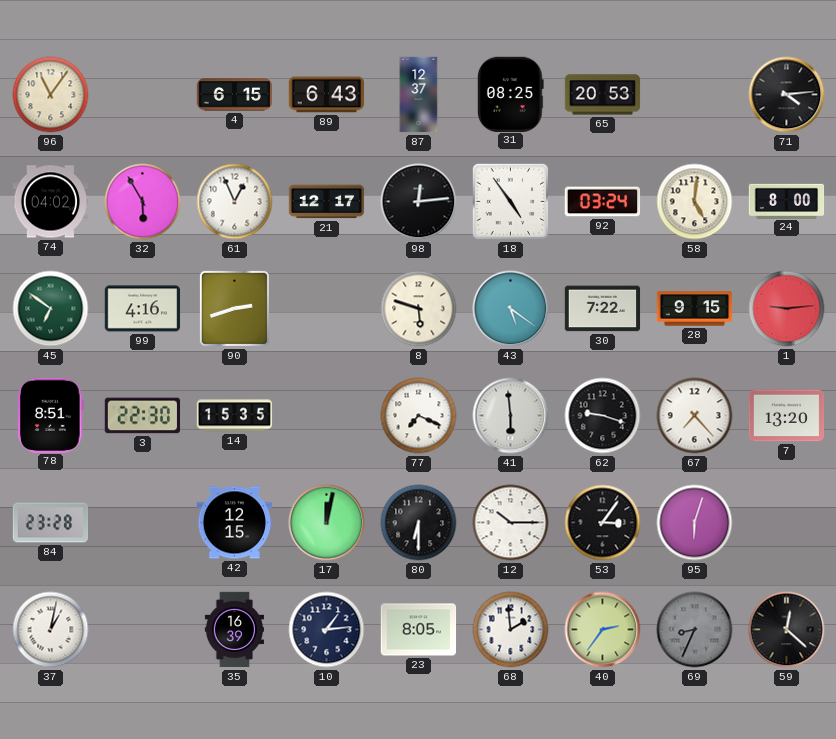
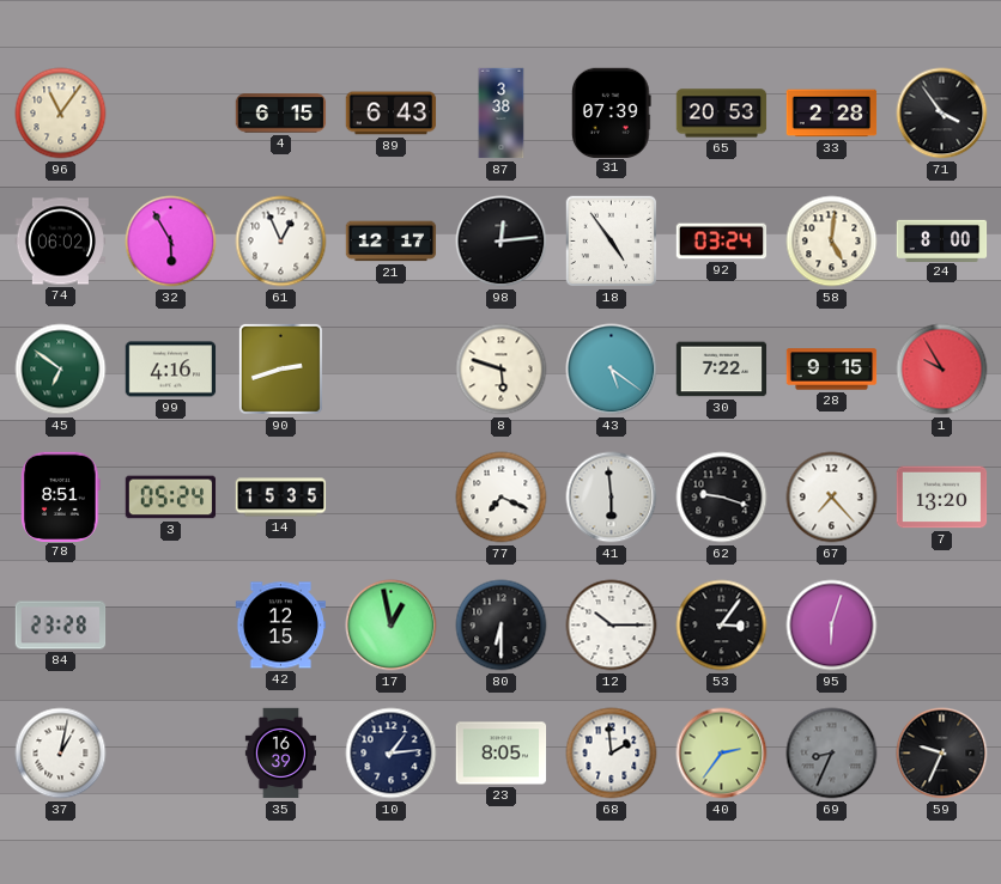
87: 12:37 -> 3:38
31: 08:25 -> 07:39
33: none -> 2:28
71: 4:14 -> 3:54
74: 04:02 -> 06:02
1: 9:14 -> 9:55
3: 22:30 -> 05:24
17: 12:02 -> 12:58
59: 12:22 -> 9:34
